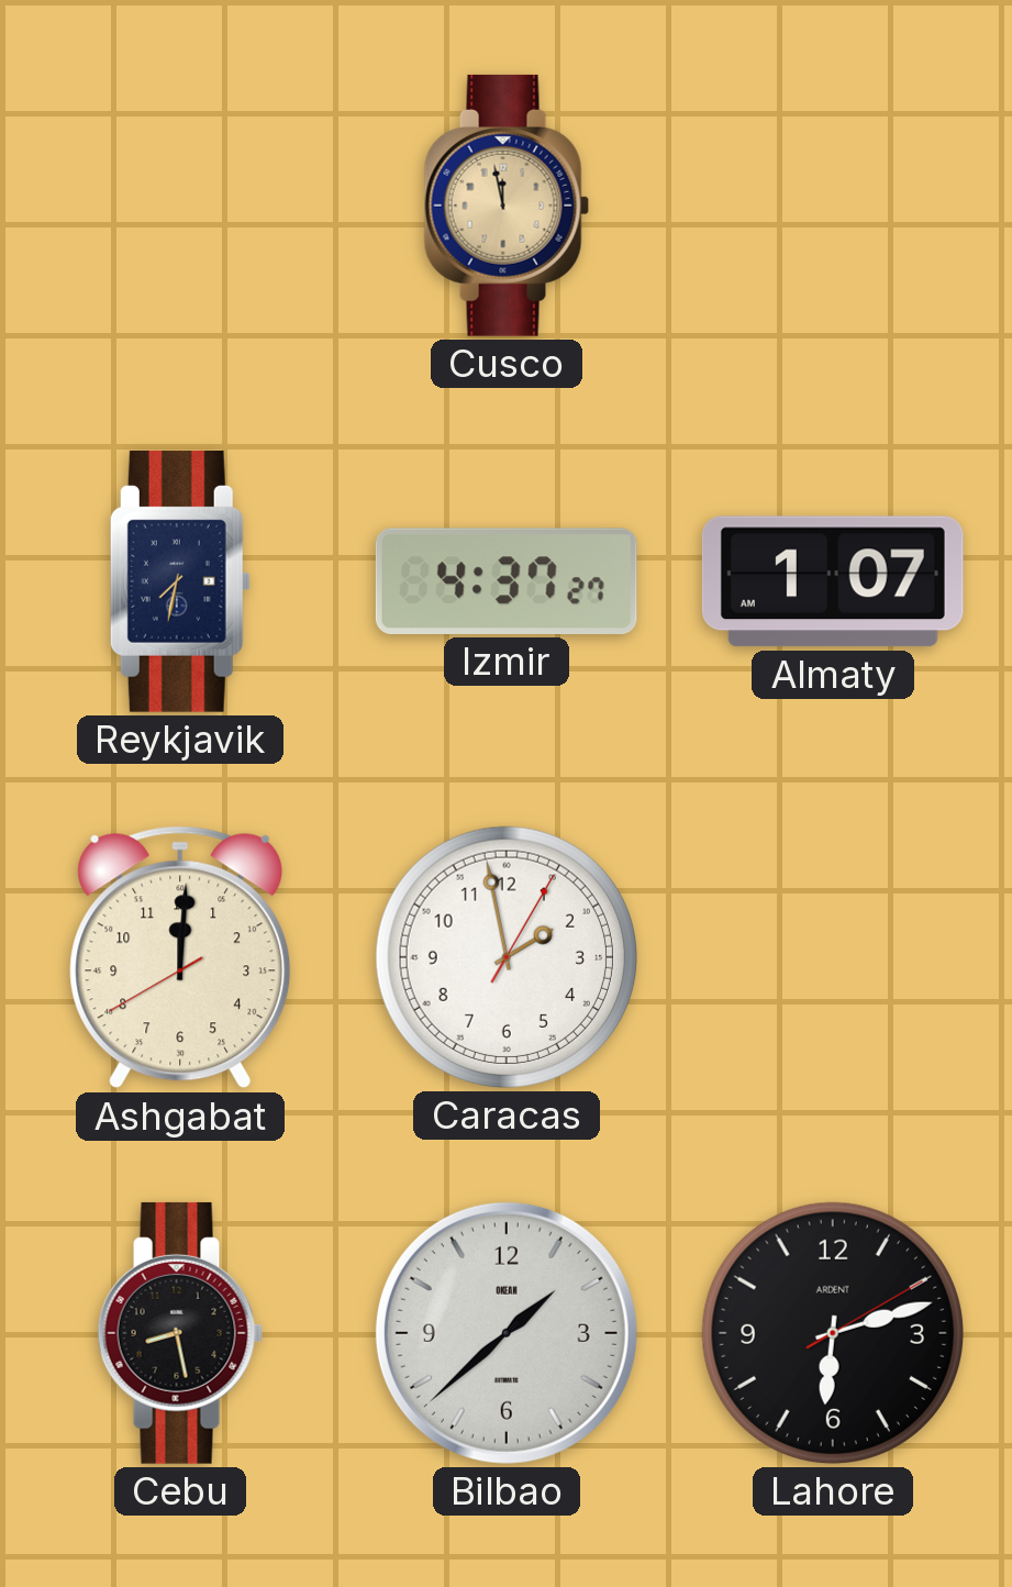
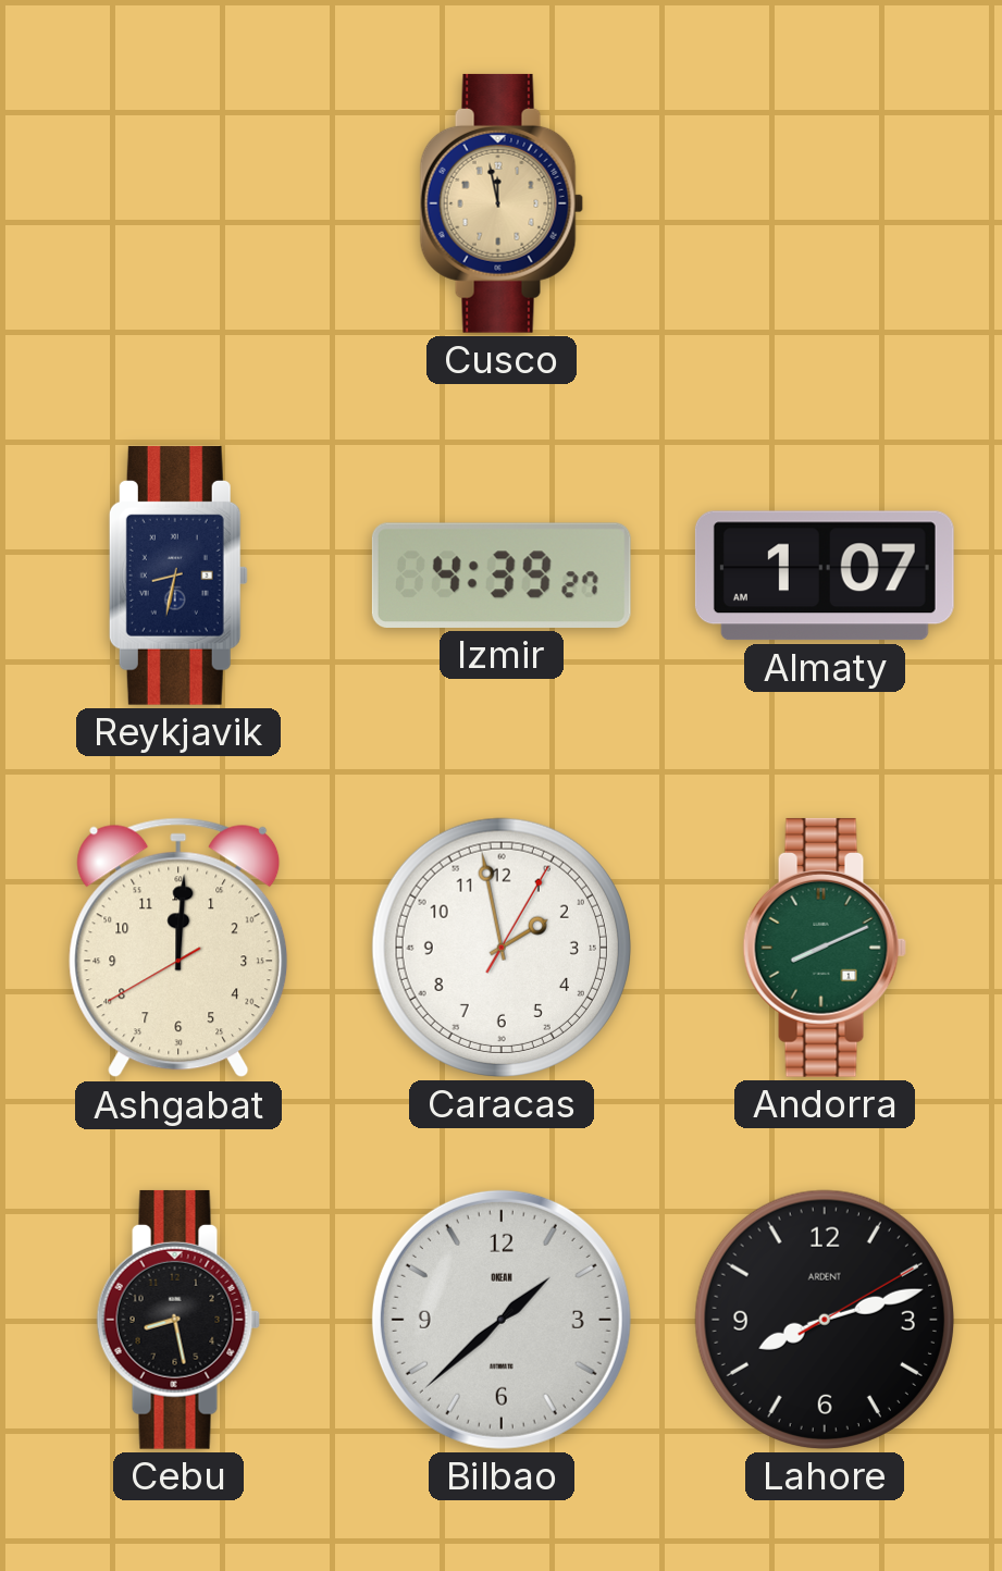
Reykjavik: 7:32 -> 8:32
Izmir: 4:37 -> 4:39
Andorra: none -> 8:11
Lahore: 6:12 -> 8:12
